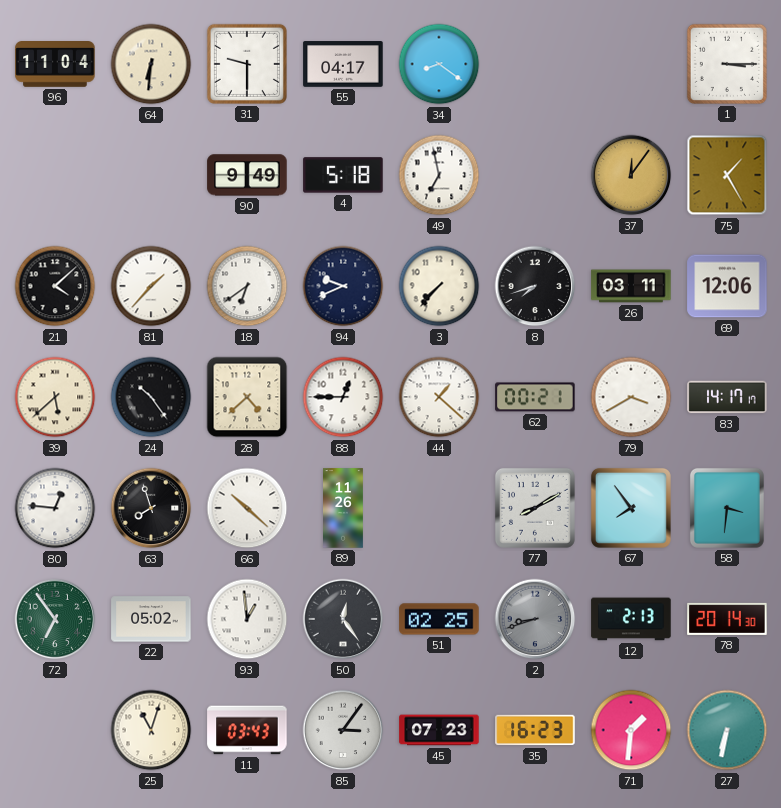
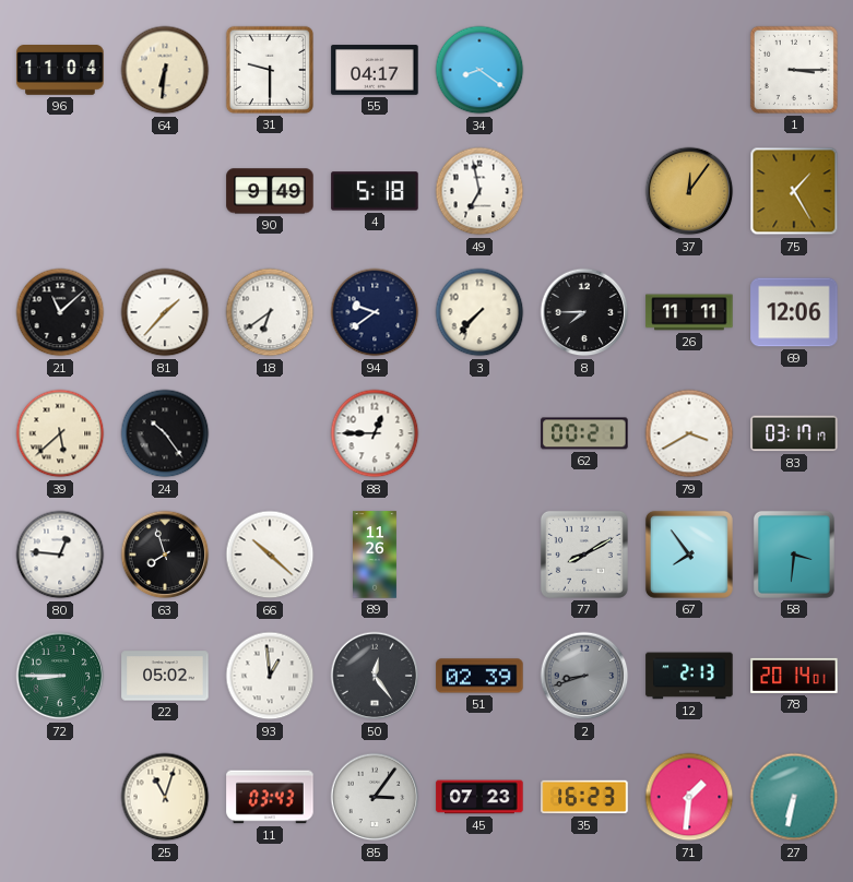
21: 4:08 -> 11:08
94: 9:41 -> 9:39
8: 7:42 -> 7:45
26: 03:11 -> 11:11
28: 4:38 -> none
44: 1:22 -> none
83: 14:17 -> 03:17
72: 6:54 -> 8:45
51: 02:25 -> 02:39
78: 20:14:30 -> 20:14:01
